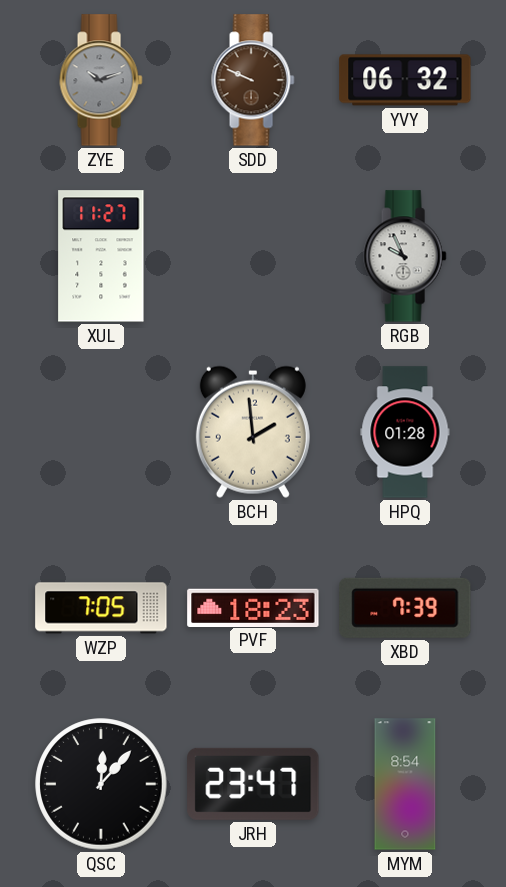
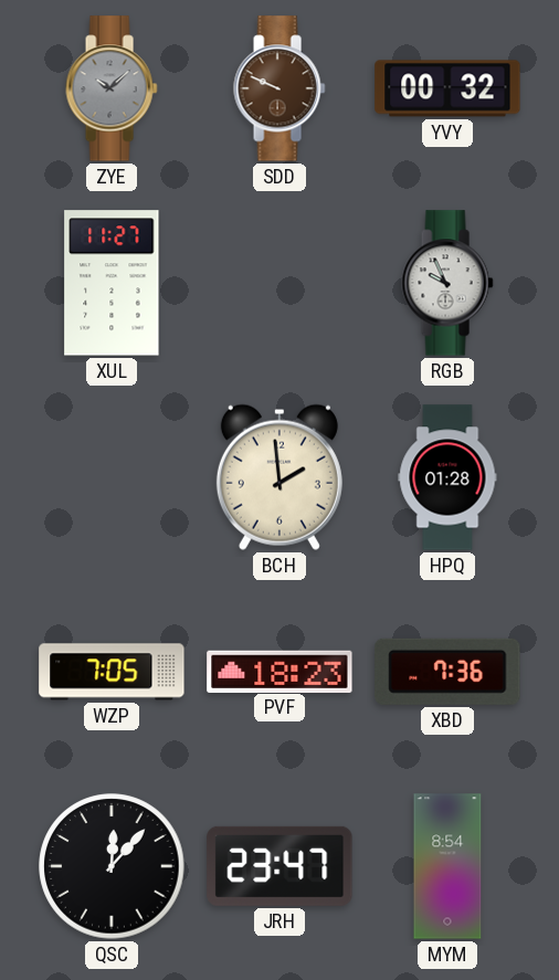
ZYE: 10:12 -> 10:08
YVY: 06:32 -> 00:32
XBD: 7:39 -> 7:36
